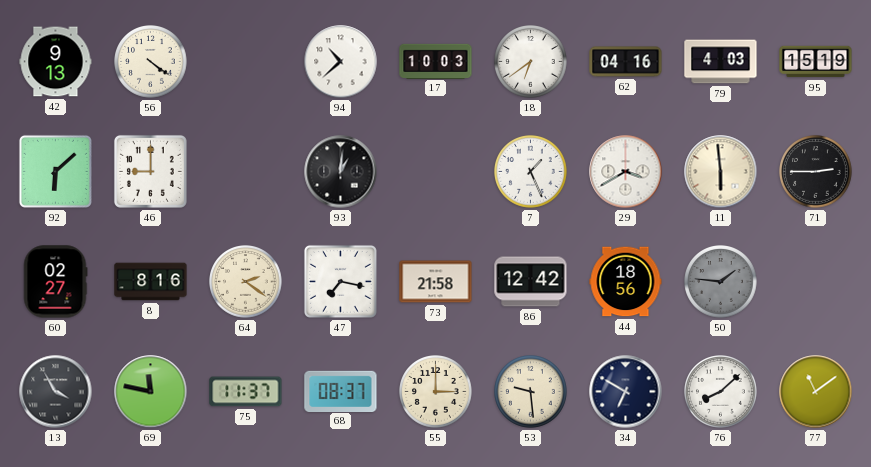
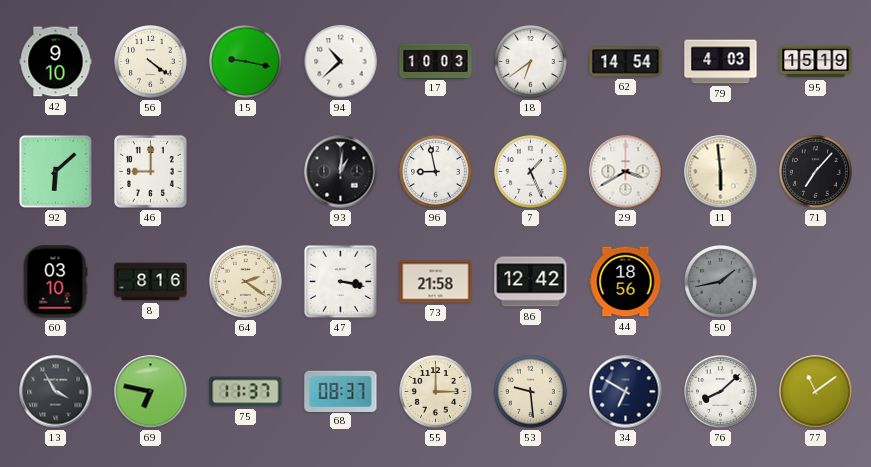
42: 9:13 -> 9:10
15: none -> 9:17
62: 04:16 -> 14:54
96: none -> 8:58
71: 2:45 -> 7:07
60: 02:27 -> 03:10
47: 7:17 -> 3:17
50: 1:46 -> 1:43
69: 11:47 -> 6:47
